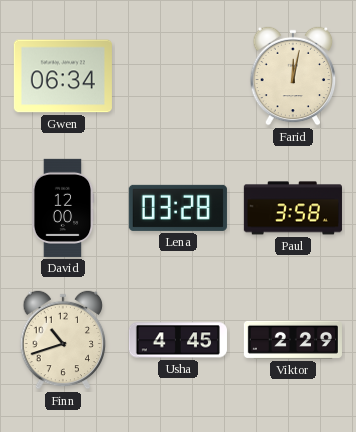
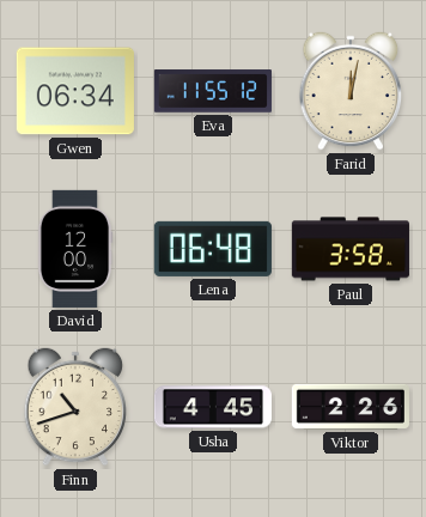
Eva: none -> 11:55
Lena: 03:28 -> 06:48
Viktor: 2:29 -> 2:26
